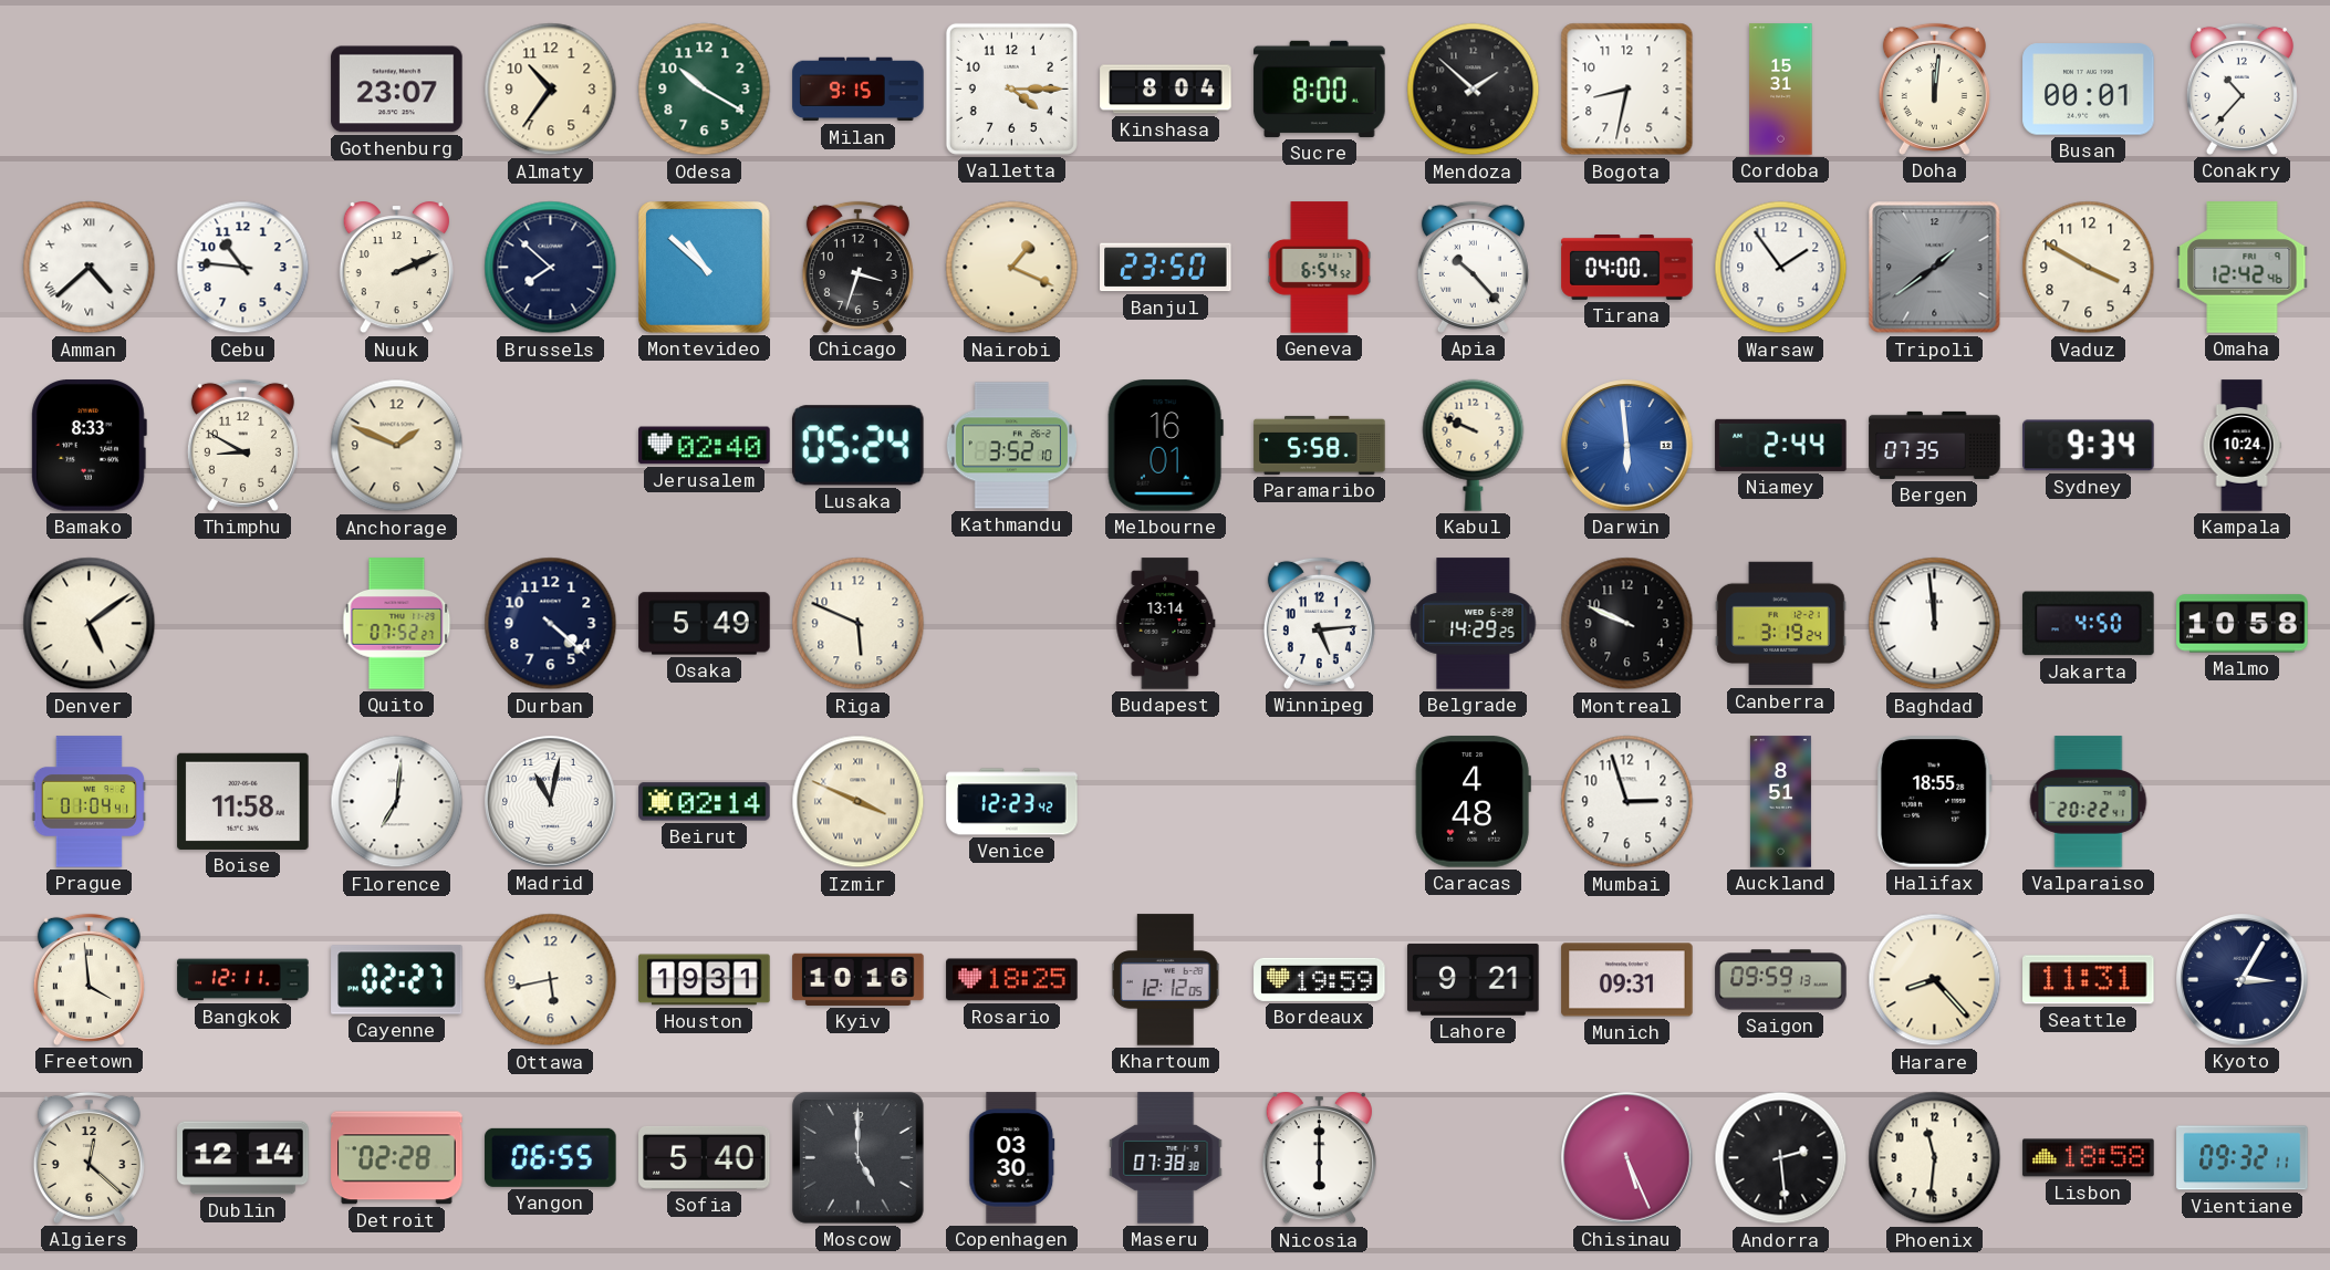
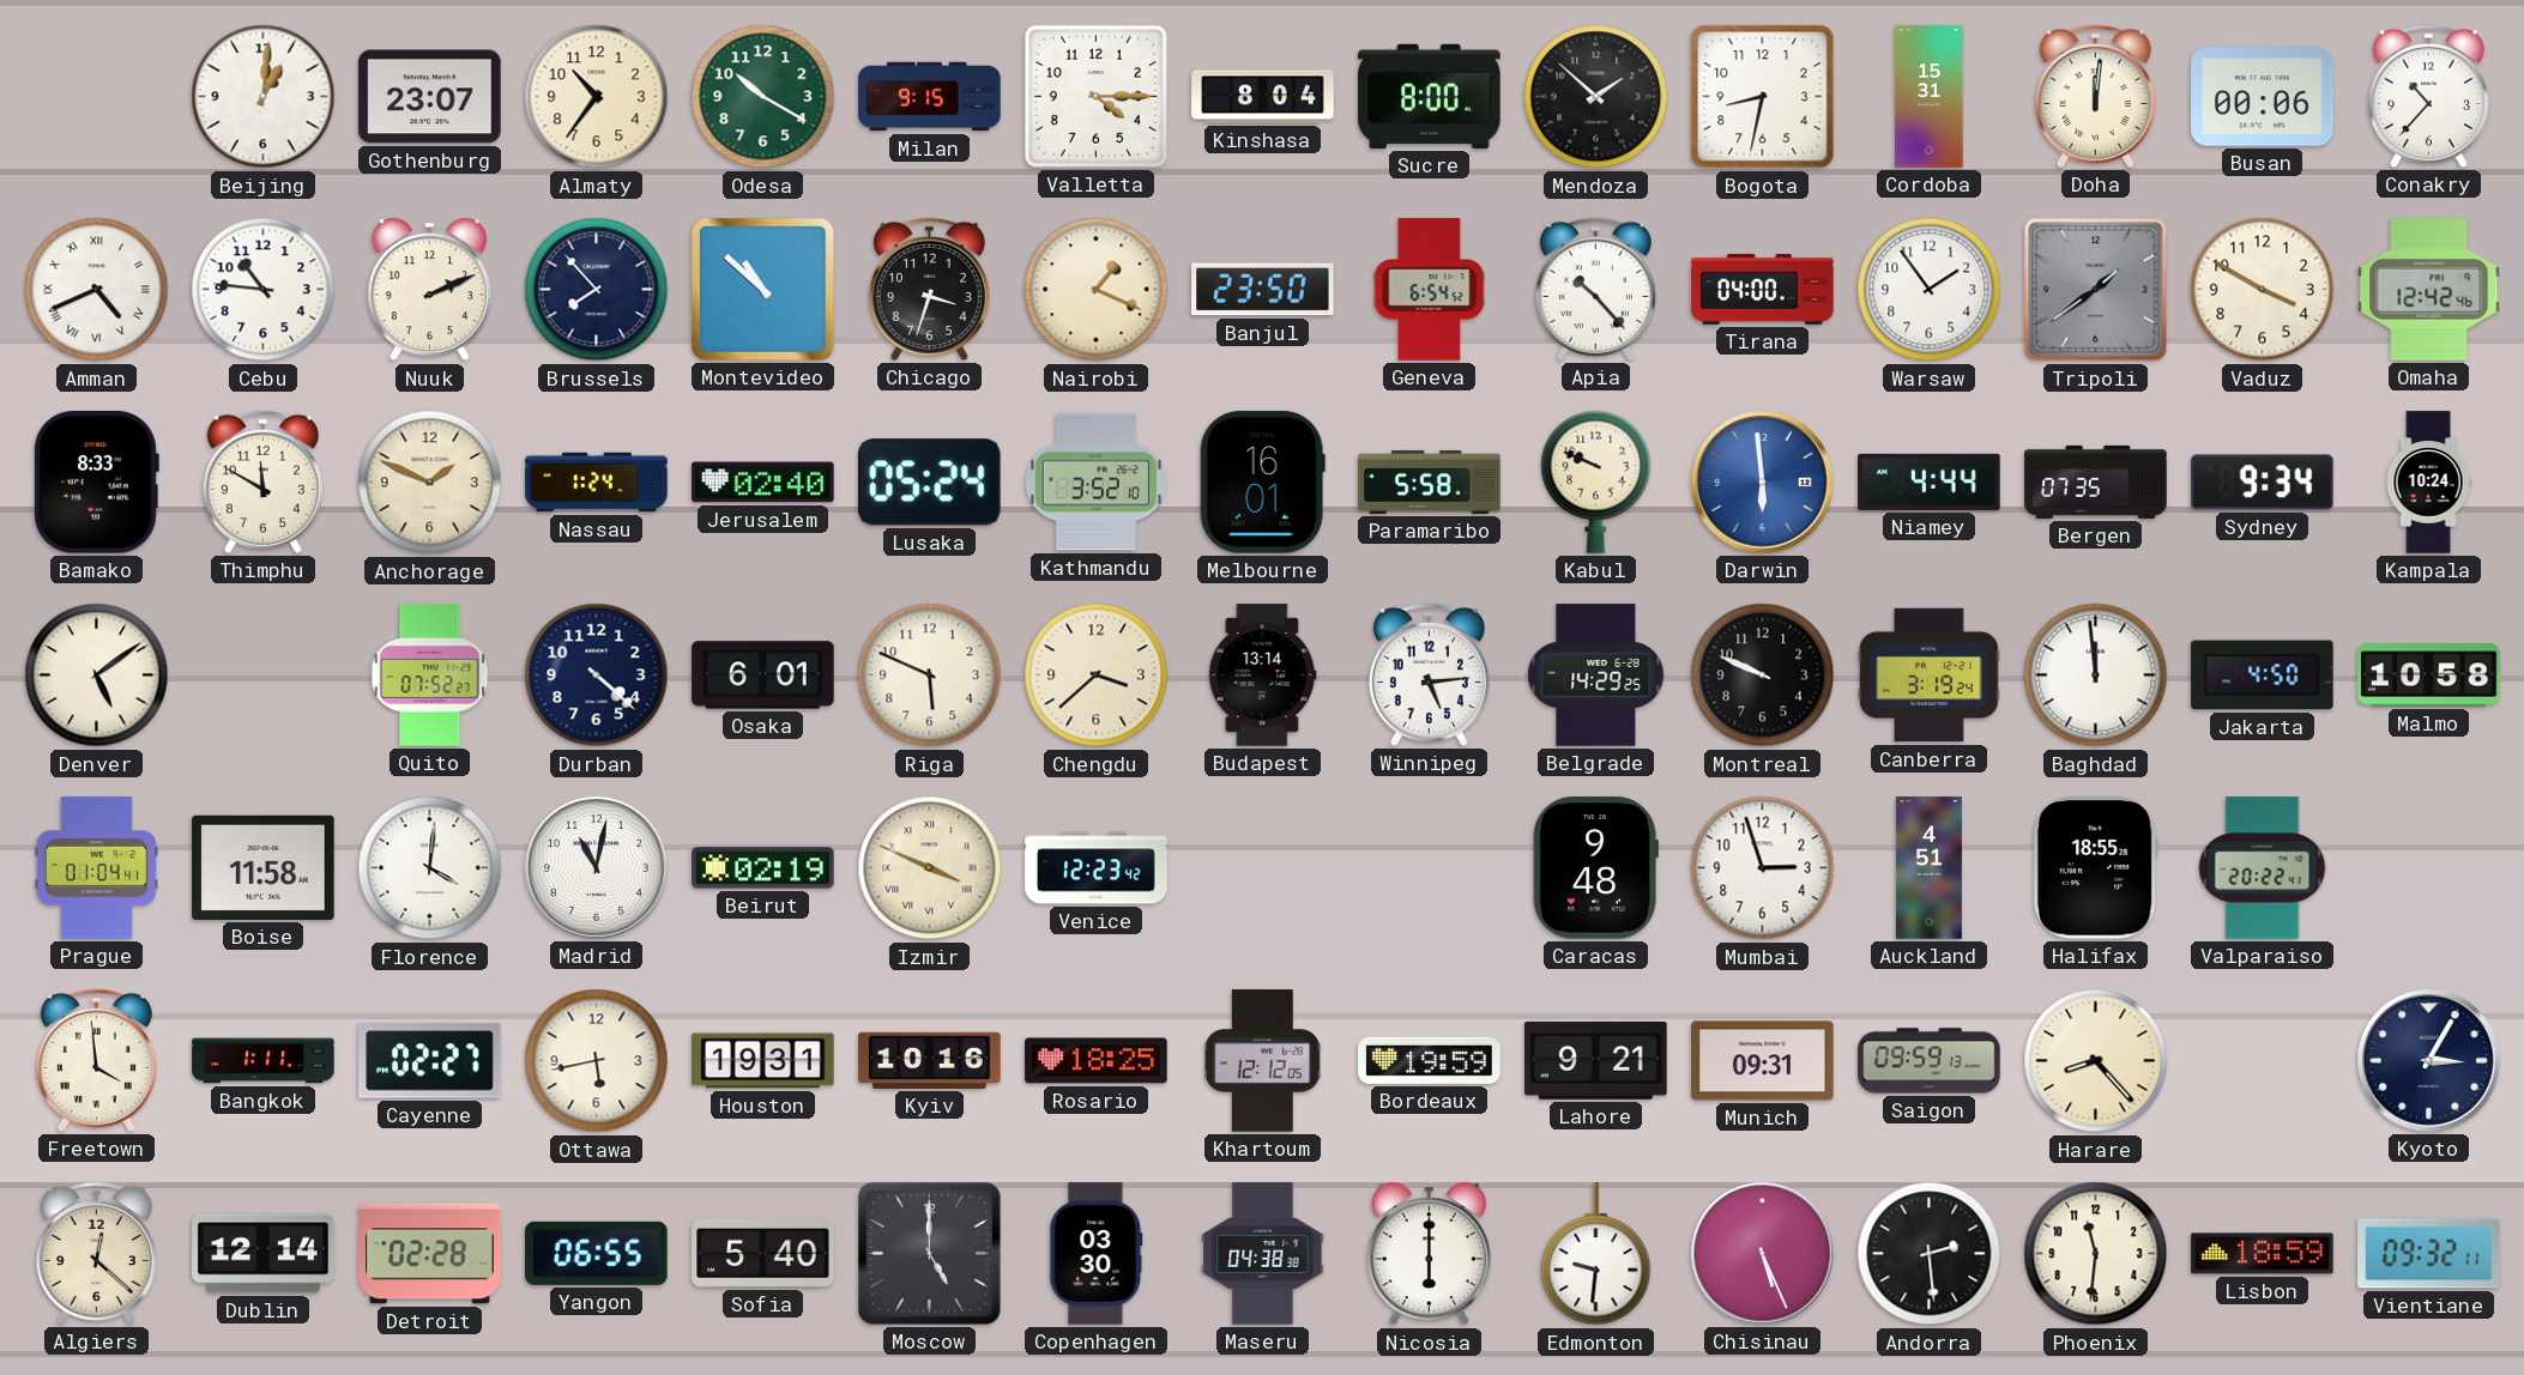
Beijing: none -> 1:01
Busan: 00:01 -> 00:06
Amman: 4:38 -> 4:41
Brussels: 7:52 -> 7:53
Thimphu: 8:50 -> 11:50
Nassau: none -> 1:24
Niamey: 2:44 -> 4:44
Osaka: 5:49 -> 6:01
Chengdu: none -> 3:38
Florence: 7:01 -> 4:01
Beirut: 02:14 -> 02:19
Caracas: 4:48 -> 9:48
Auckland: 8:51 -> 4:51
Bangkok: 12:11 -> 1:11
Seattle: 11:31 -> none
Maseru: 07:38 -> 04:38
Edmonton: none -> 9:31
Lisbon: 18:58 -> 18:59
